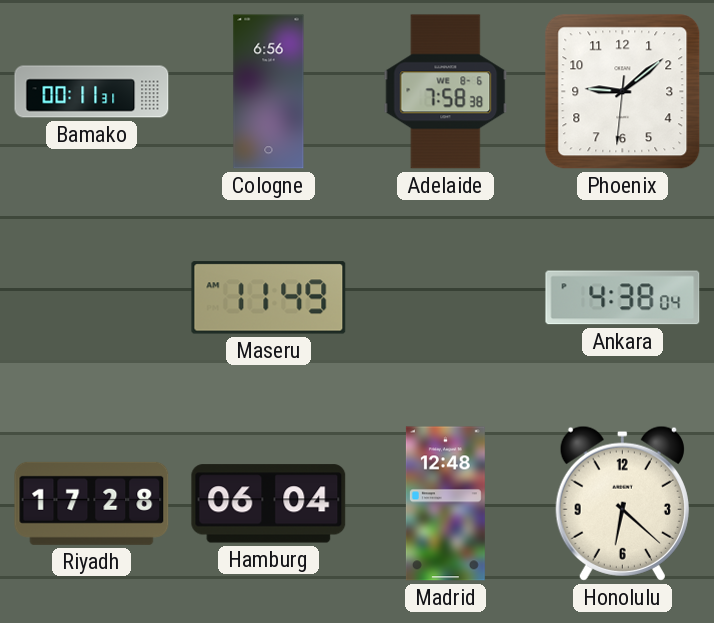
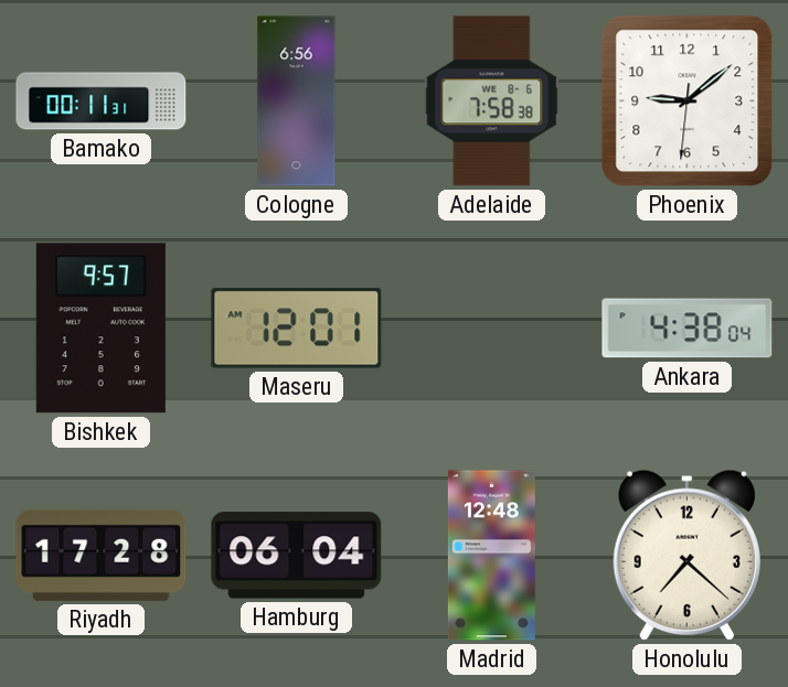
Bishkek: none -> 9:57
Maseru: 11:49 -> 12:01
Honolulu: 6:22 -> 7:22
